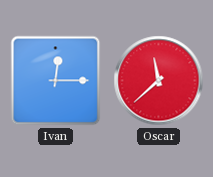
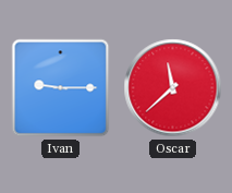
Ivan: 12:15 -> 9:15
